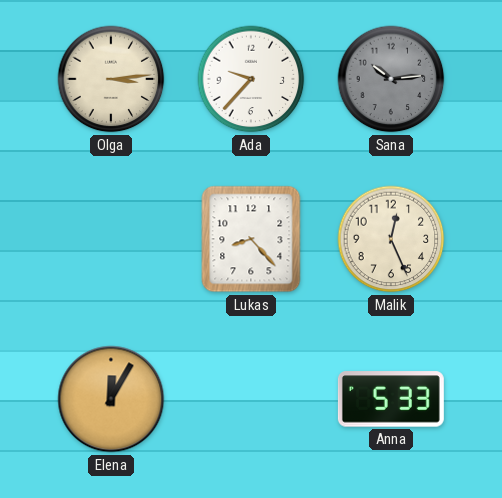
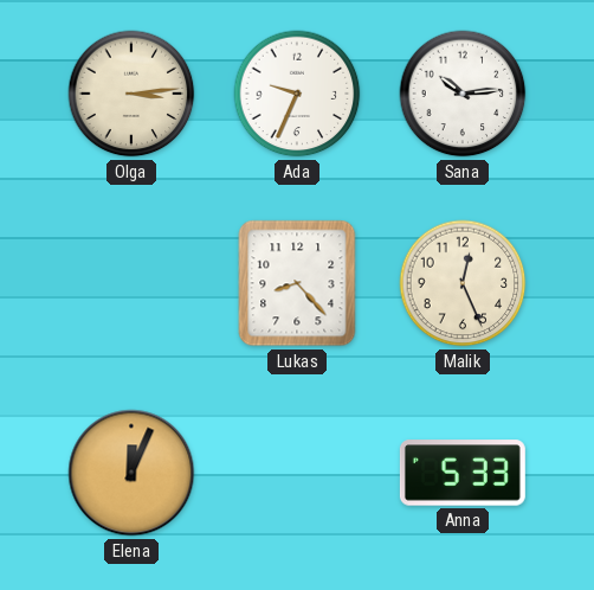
Ada: 9:37 -> 9:34
Sana dial: grey -> white
Elena: 12:05 -> 12:04
